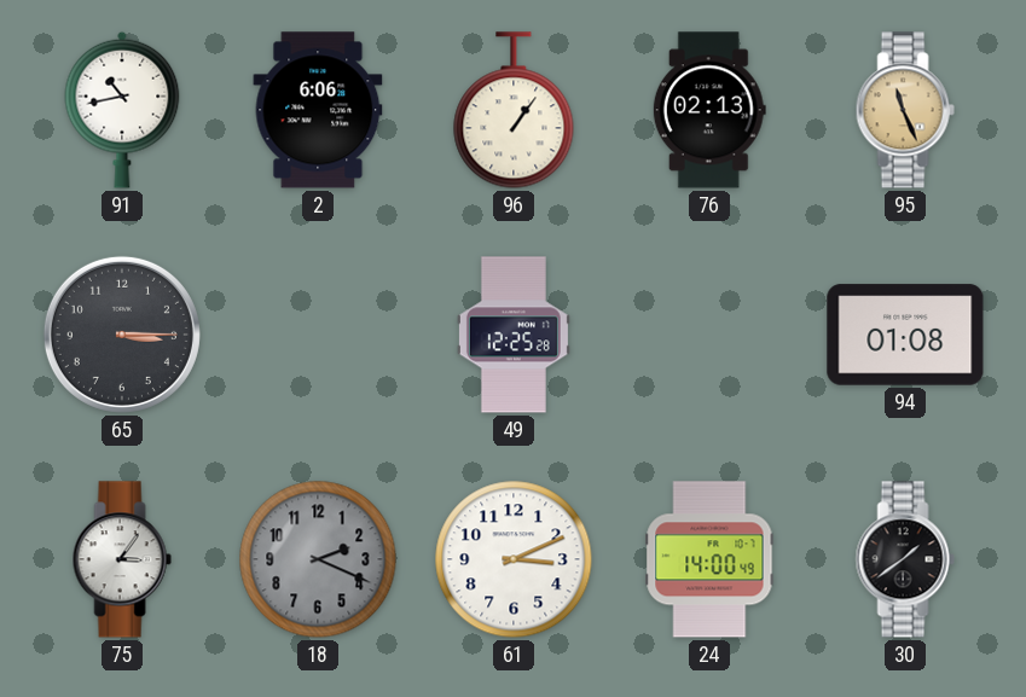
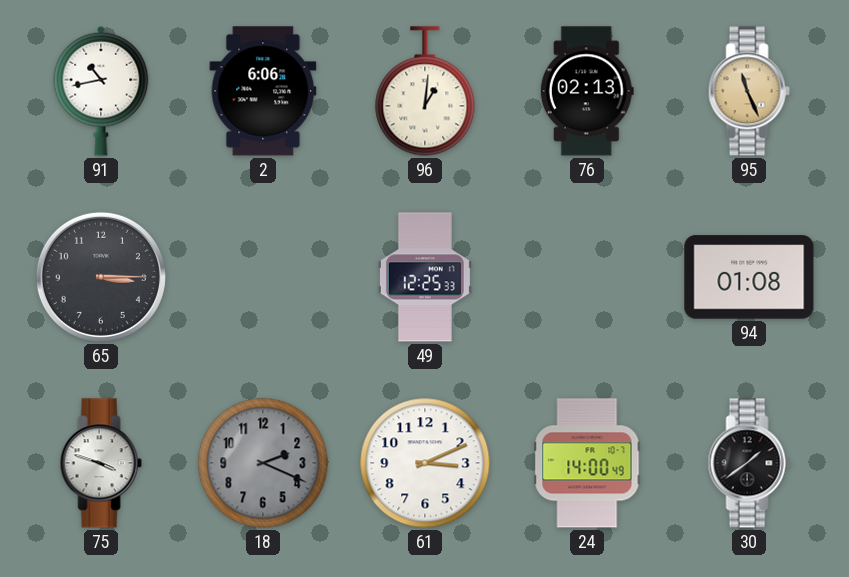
96: 1:06 -> 1:01
49: 12:25:28 -> 12:25:33
75: 3:06 -> 3:48
